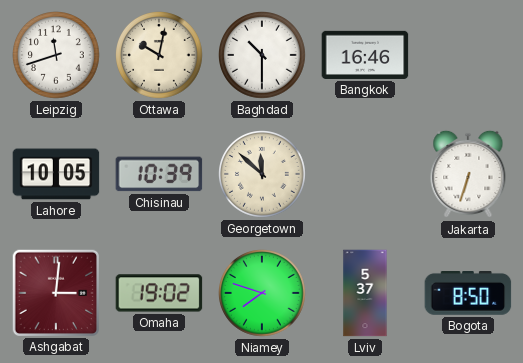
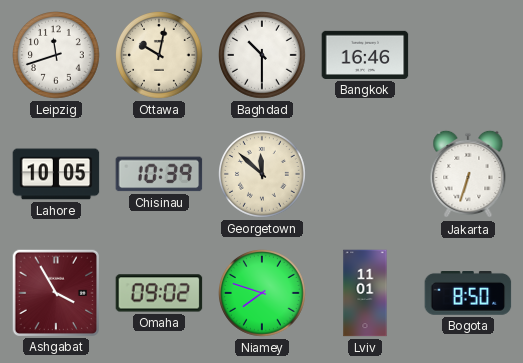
Ashgabat: 3:01 -> 3:55
Omaha: 19:02 -> 09:02
Lviv: 5:37 -> 11:01
